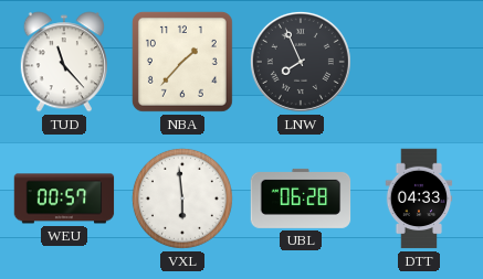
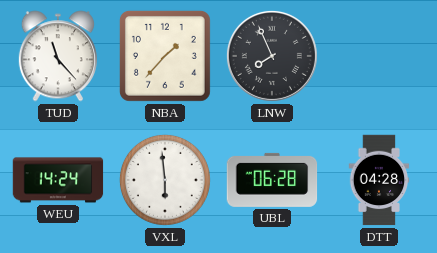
WEU: 00:57 -> 14:24
DTT: 04:33 -> 04:28
